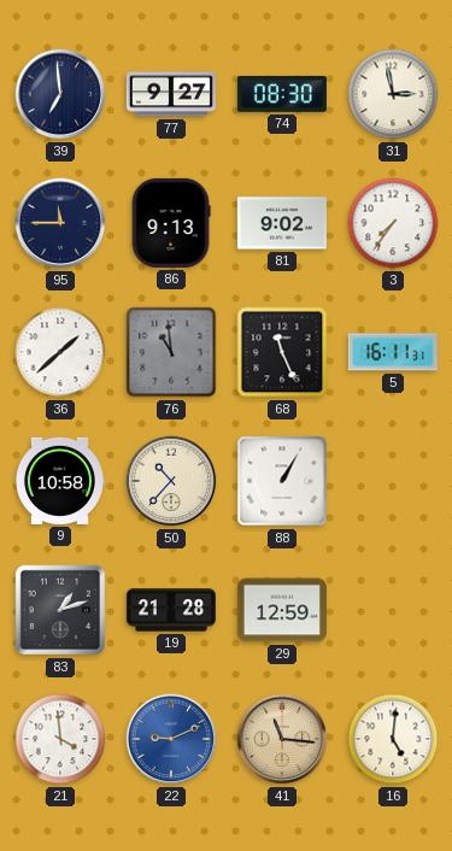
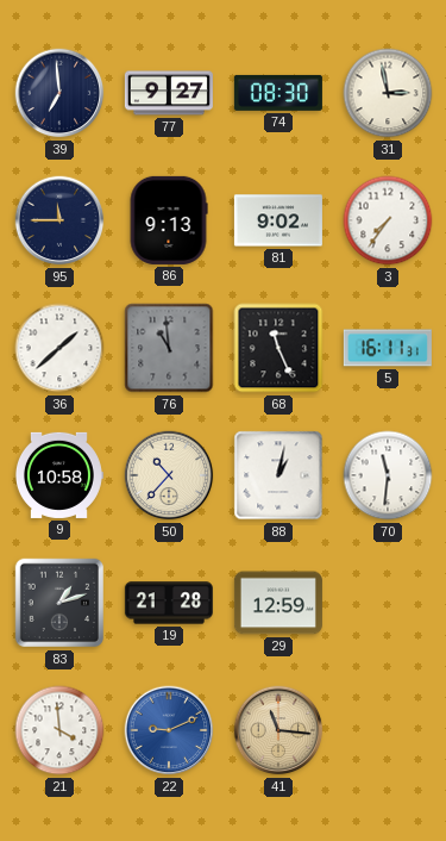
88: 1:05 -> 1:02
70: none -> 11:31
16: 5:01 -> none
